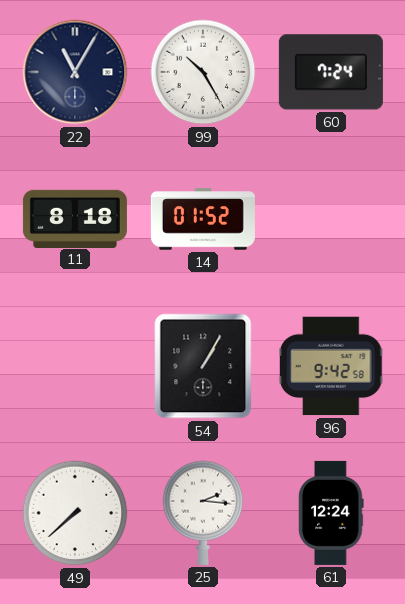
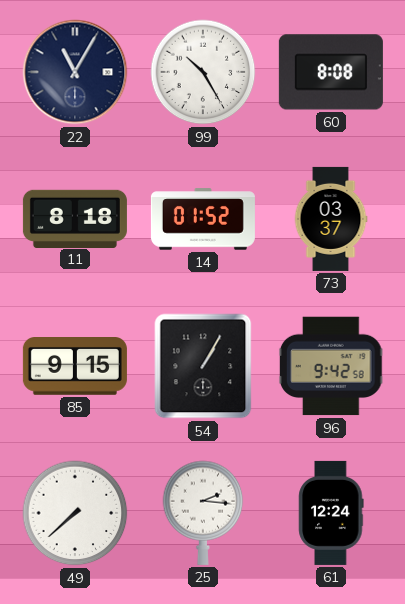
60: 7:24 -> 8:08
73: none -> 03:37
85: none -> 9:15
